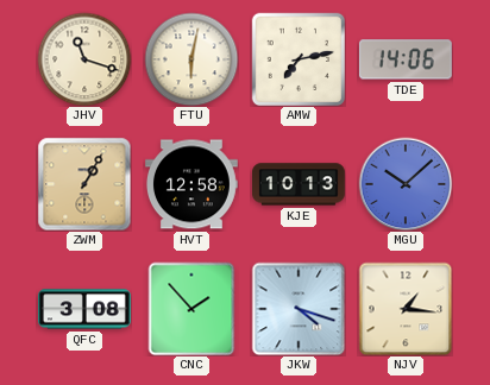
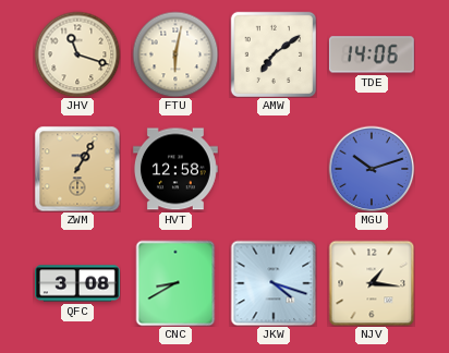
AMW: 7:13 -> 7:09
KJE: 10:13 -> none
MGU: 10:08 -> 10:12
CNC: 1:53 -> 8:40
